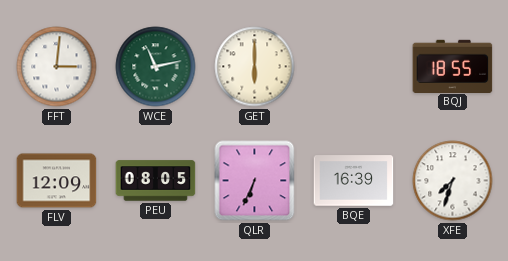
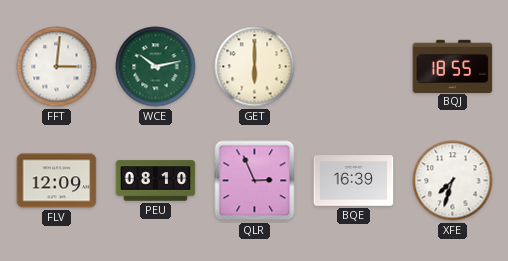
WCE: 11:13 -> 10:13
PEU: 08:05 -> 08:10
QLR: 6:34 -> 2:56
